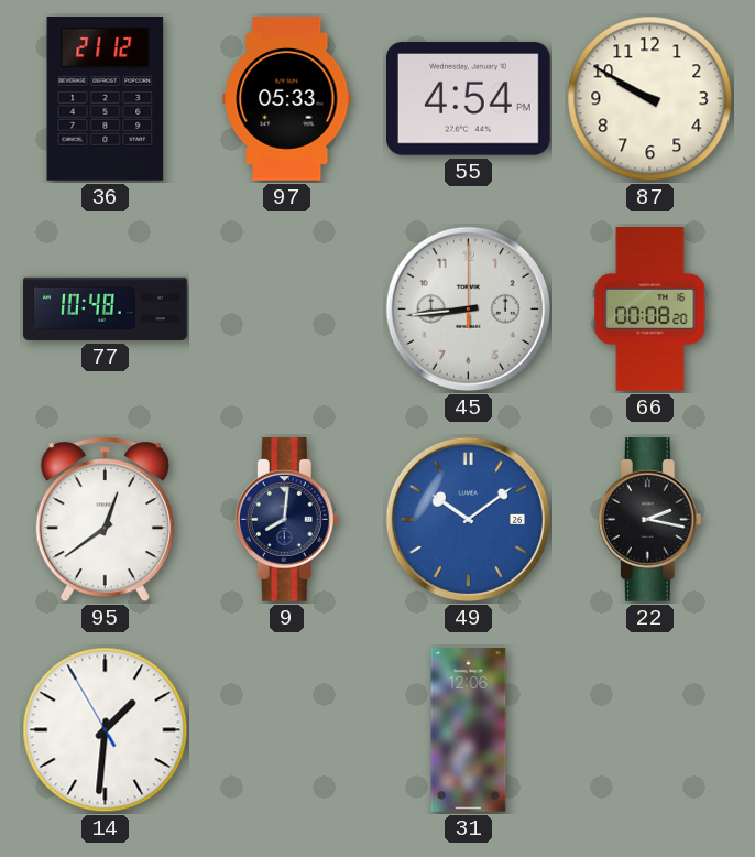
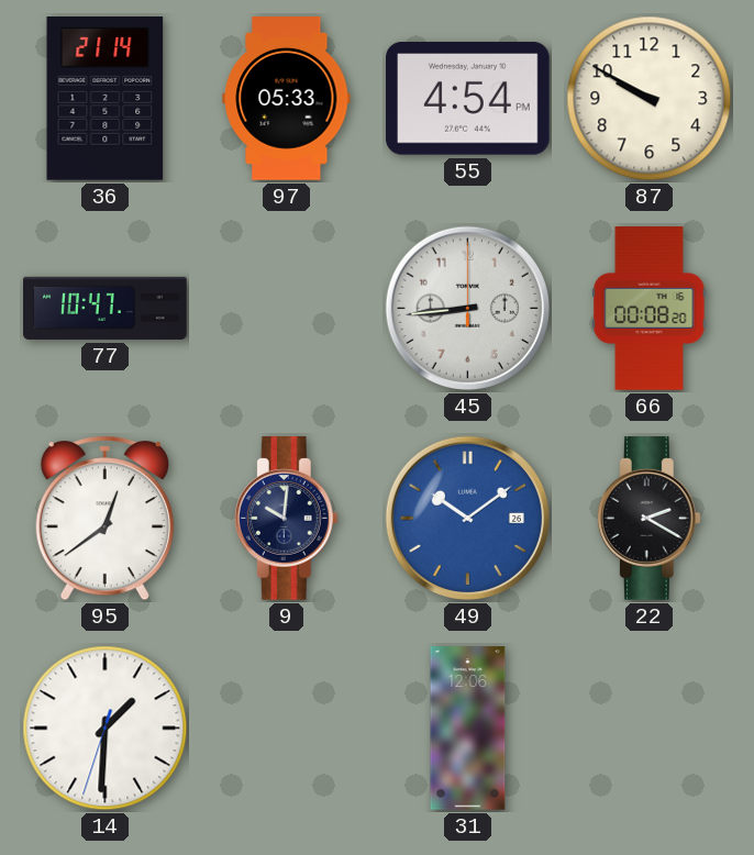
36: 21:12 -> 21:14
77: 10:48 -> 10:47
9: 8:01 -> 10:01
22: 2:17 -> 2:20
14: 1:30:55 -> 1:30:33
